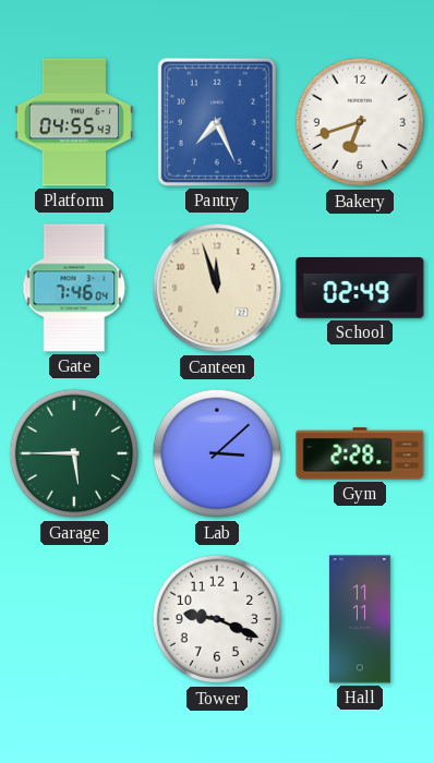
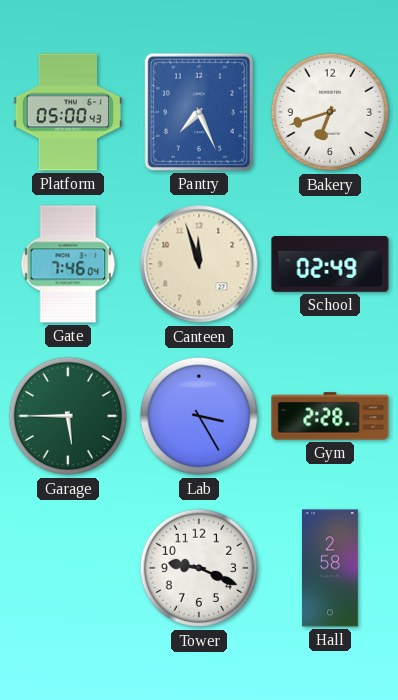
Platform: 04:55 -> 05:00
Lab: 3:08 -> 3:25
Hall: 11:11 -> 2:58
